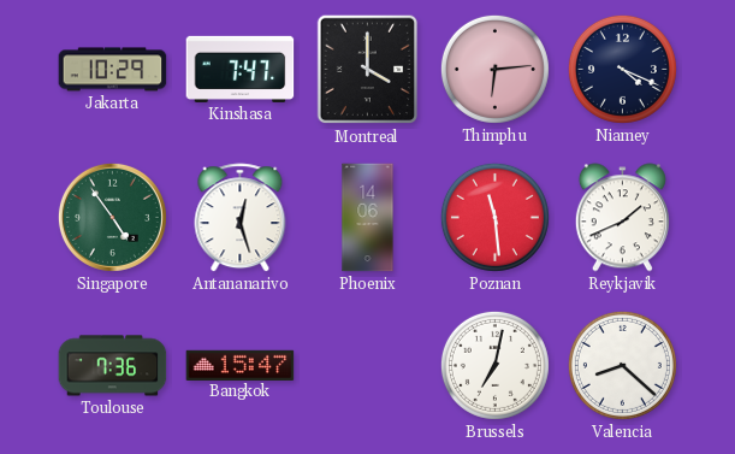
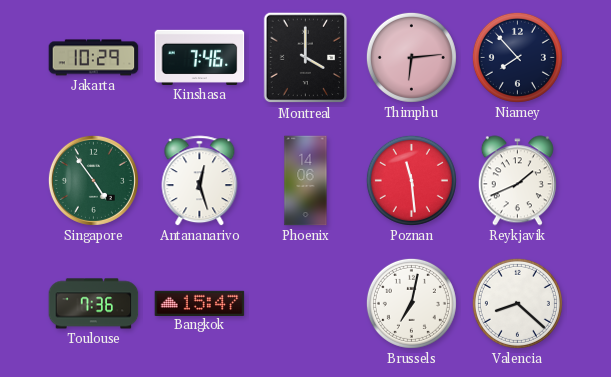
Kinshasa: 7:47 -> 7:46
Niamey: 4:19 -> 7:53
